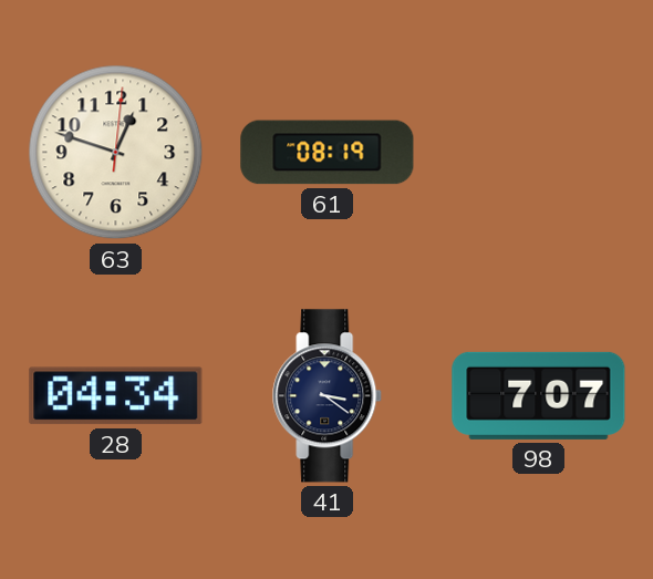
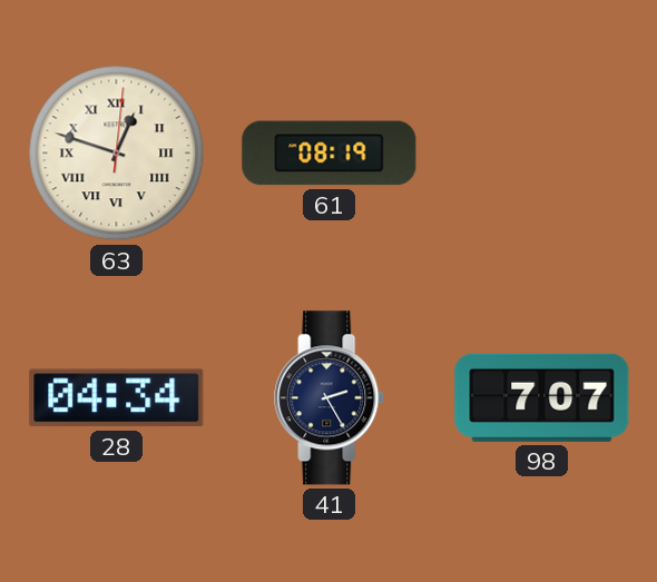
63 numerals: Arabic -> Roman
41: 3:21 -> 2:25
